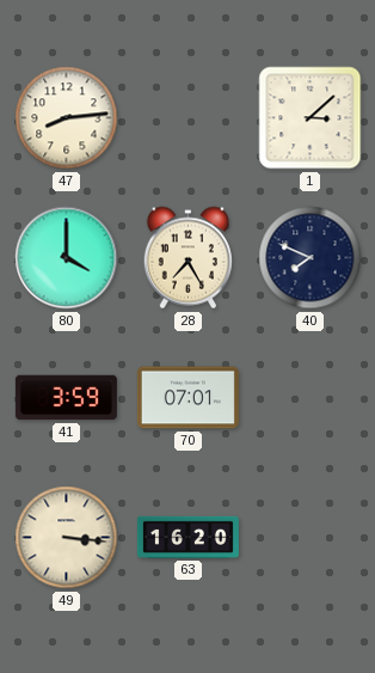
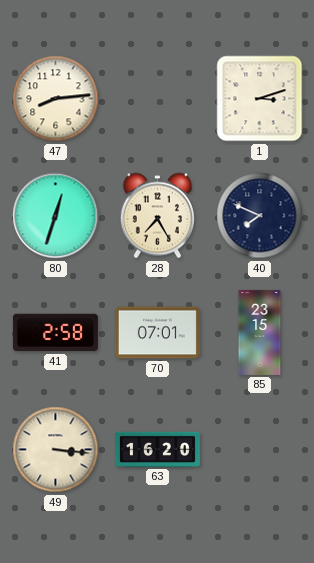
1: 3:08 -> 3:12
80: 4:00 -> 12:33
41: 3:59 -> 2:58
85: none -> 23:15
